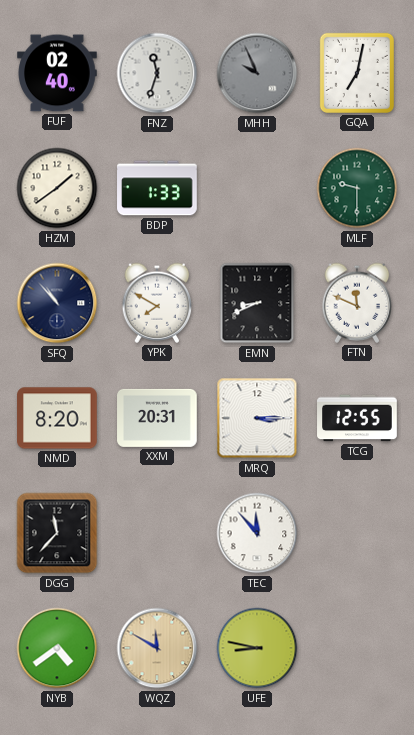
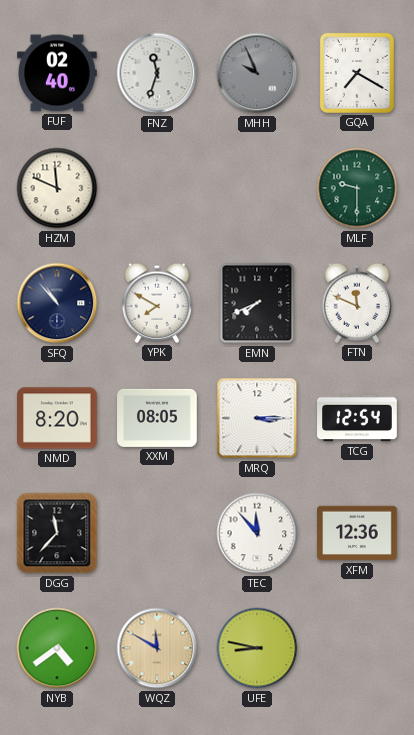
GQA: 7:02 -> 7:20
HZM: 1:39 -> 11:49
BDP: 1:33 -> none
EMN: 8:41 -> 7:41
XXM: 20:31 -> 08:05
TCG: 12:55 -> 12:54
XFM: none -> 12:36
